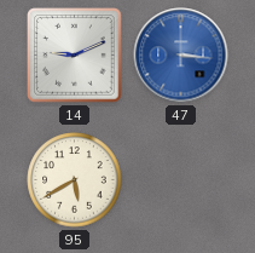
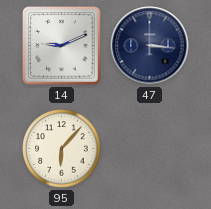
47 dial: blue -> navy
95: 5:40 -> 6:07
